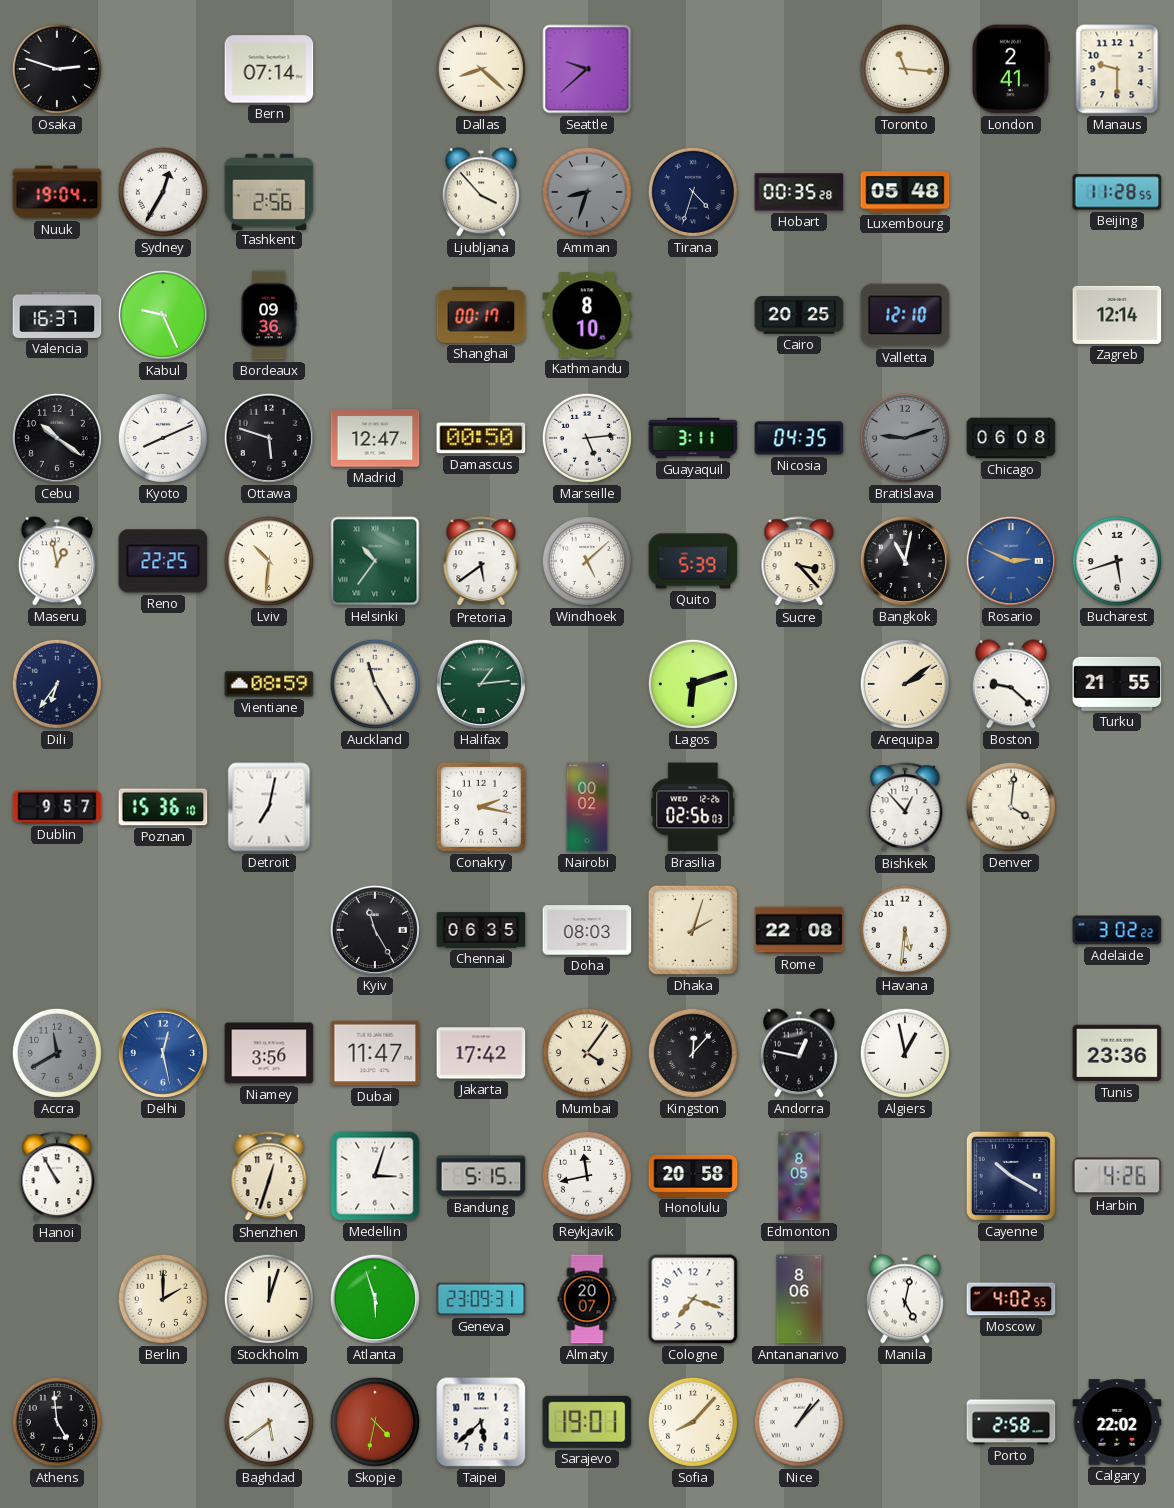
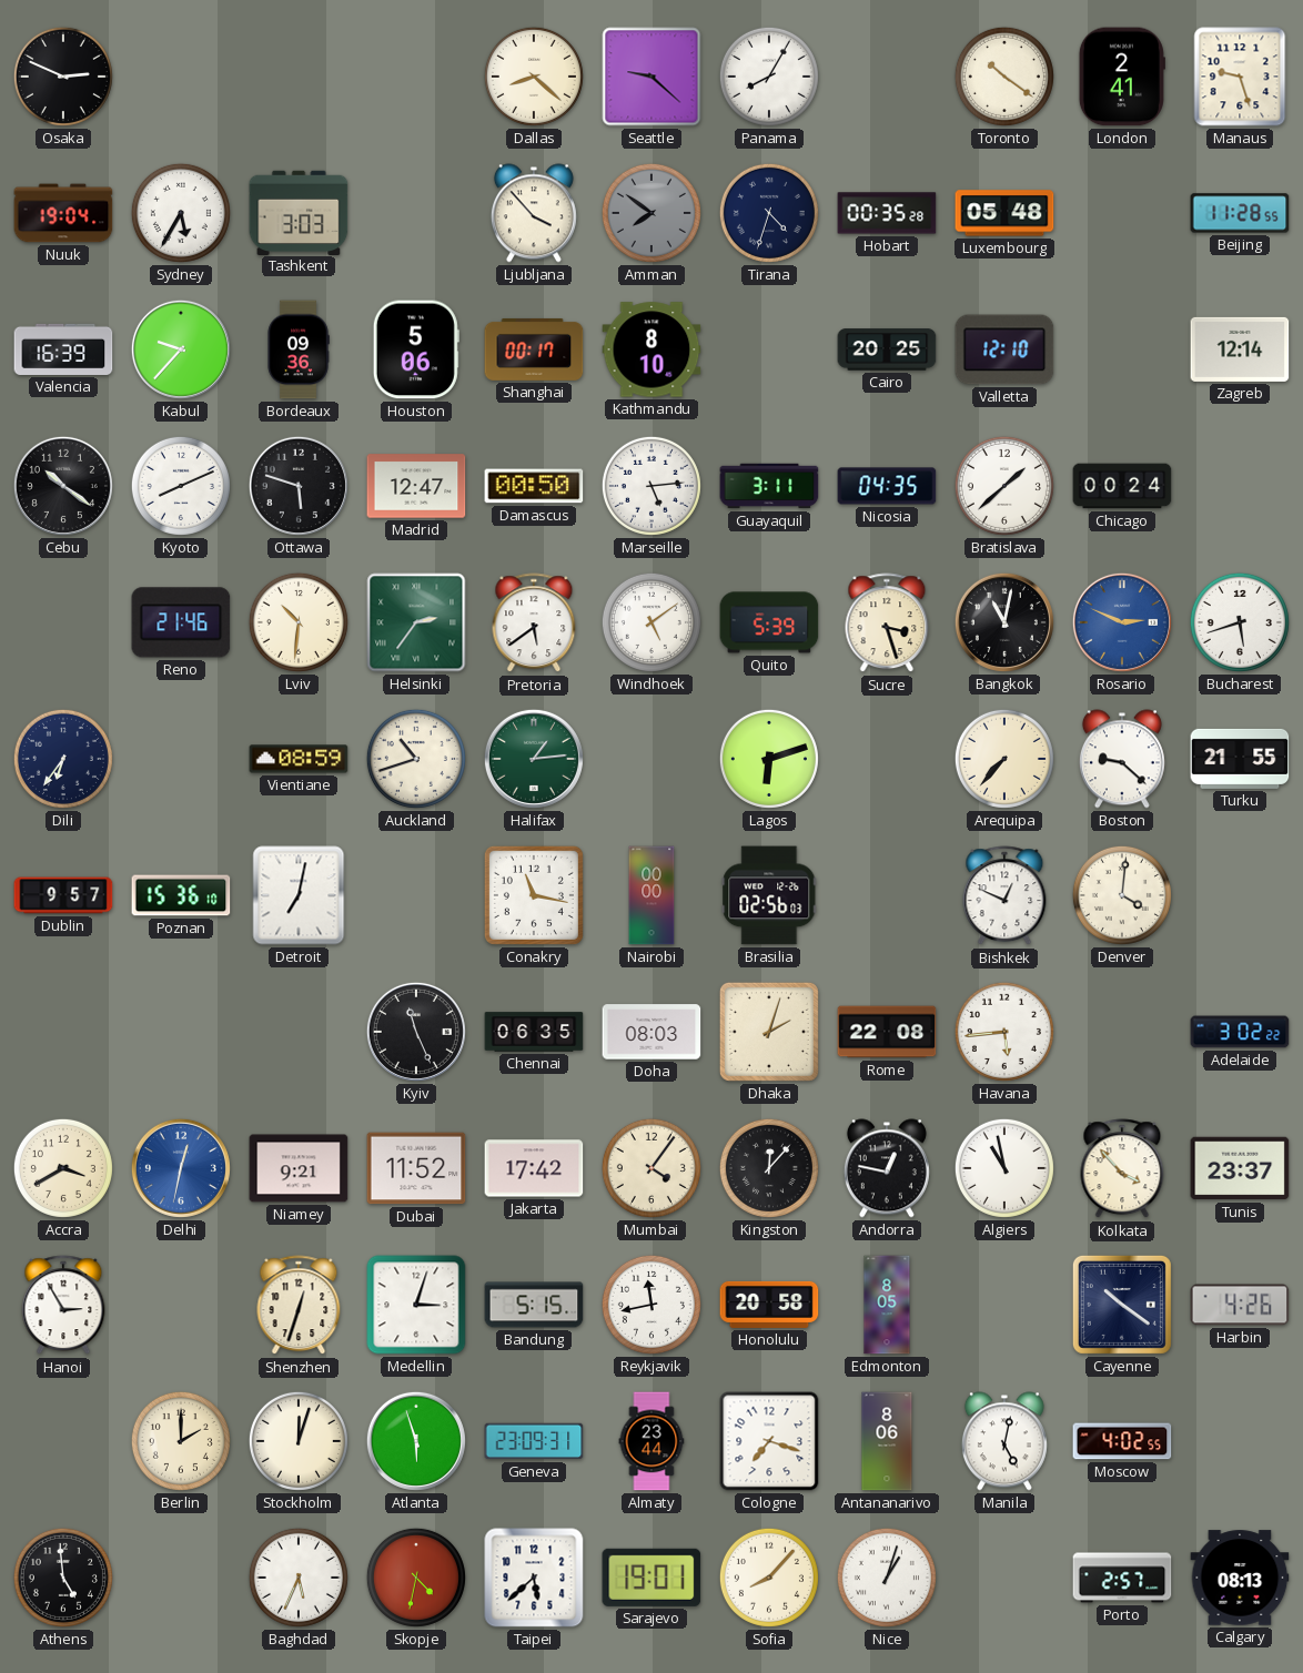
Osaka: 2:48 -> 2:49
Bern: 07:14 -> none
Seattle: 9:38 -> 9:22
Panama: none -> 8:05
Toronto: 11:16 -> 10:21
Manaus: 9:30 -> 9:27
Sydney: 12:35 -> 5:35
Tashkent: 2:56 -> 3:03
Amman: 8:33 -> 7:51
Valencia: 16:37 -> 16:39
Kabul: 9:26 -> 9:37
Houston: none -> 5:06
Bratislava: 9:12 -> 1:38
Bratislava dial: grey -> white
Chicago: 06:08 -> 00:24
Maseru: 12:58 -> none
Reno: 22:25 -> 21:46
Helsinki: 10:36 -> 2:36
Windhoek: 5:08 -> 5:09
Sucre: 3:23 -> 3:27
Auckland: 11:25 -> 10:42
Arequipa: 2:09 -> 7:37
Conakry: 2:17 -> 11:17
Nairobi: 00:02 -> 00:00
Bishkek: 12:53 -> 12:49
Kyiv: 11:25 -> 11:26
Havana: 5:31 -> 5:44
Accra: 11:40 -> 3:40
Accra dial: grey -> cream
Delhi: 12:28 -> 12:32
Niamey: 3:56 -> 9:21
Dubai: 11:47 -> 11:52
Algiers: 12:58 -> 10:58
Kolkata: none -> 3:53
Tunis: 23:36 -> 23:37
Hanoi: 10:55 -> 2:55
Cayenne: 10:20 -> 10:21
Almaty: 20:07 -> 23:44
Baghdad: 5:39 -> 5:34
Nice: 1:07 -> 1:03
Porto: 2:58 -> 2:57
Calgary: 22:02 -> 08:13
